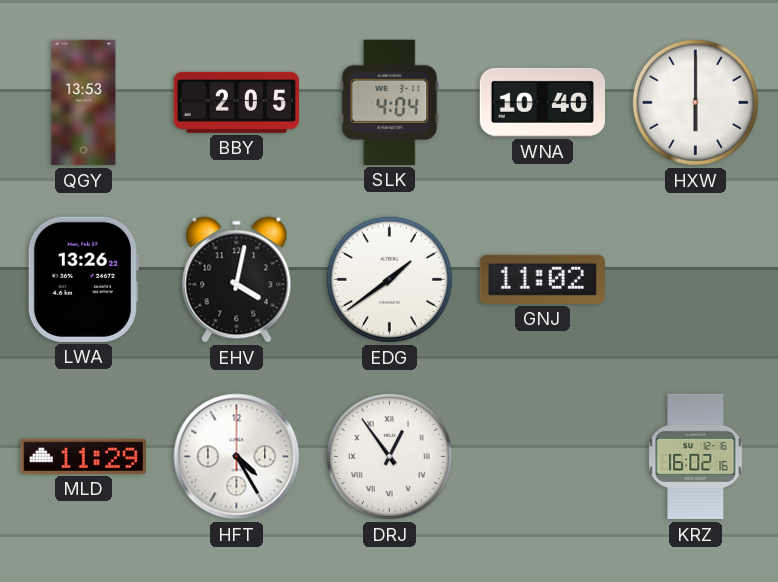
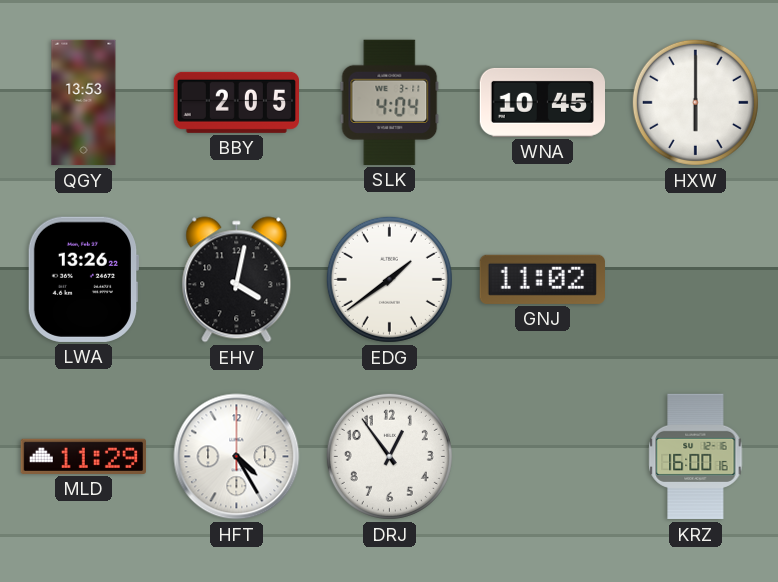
WNA: 10:40 -> 10:45
DRJ numerals: Roman -> Arabic
KRZ: 16:02 -> 16:00
